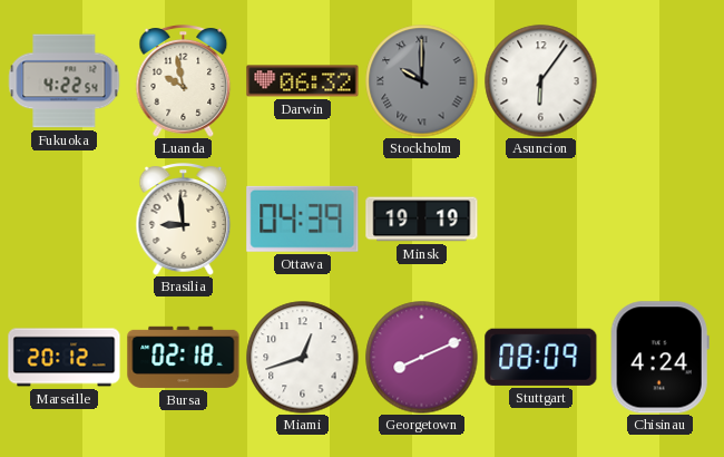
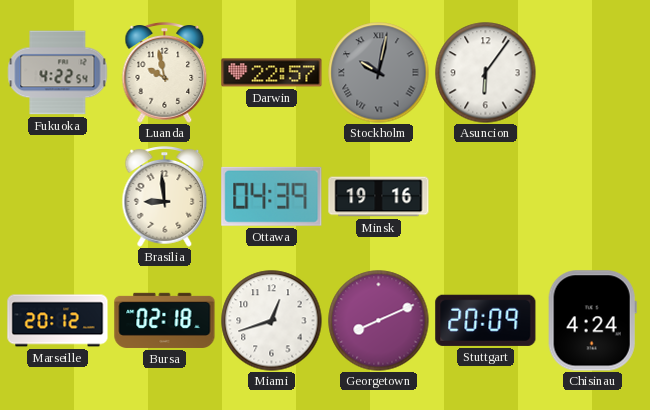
Darwin: 06:32 -> 22:57
Stockholm: 10:00 -> 10:02
Minsk: 19:19 -> 19:16
Stuttgart: 08:09 -> 20:09
